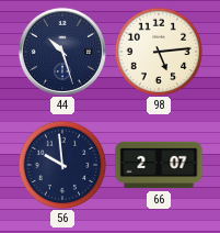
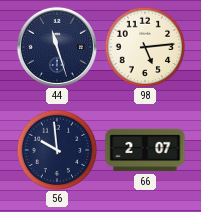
44: 10:27 -> 11:27
